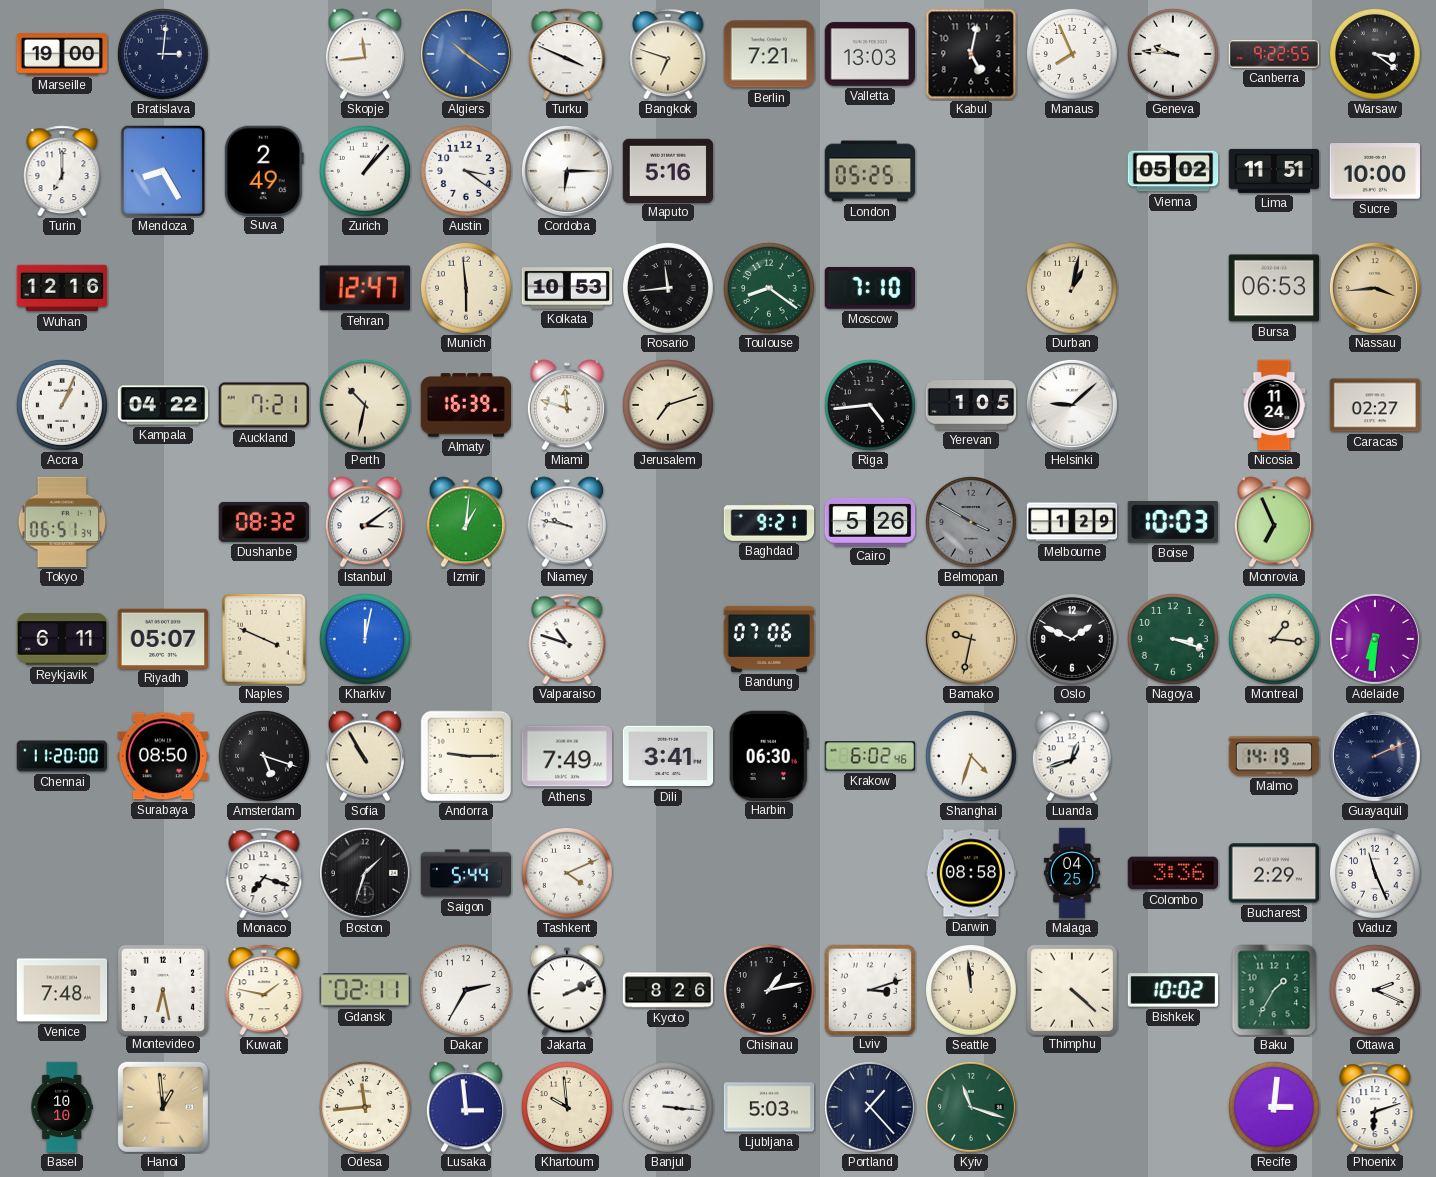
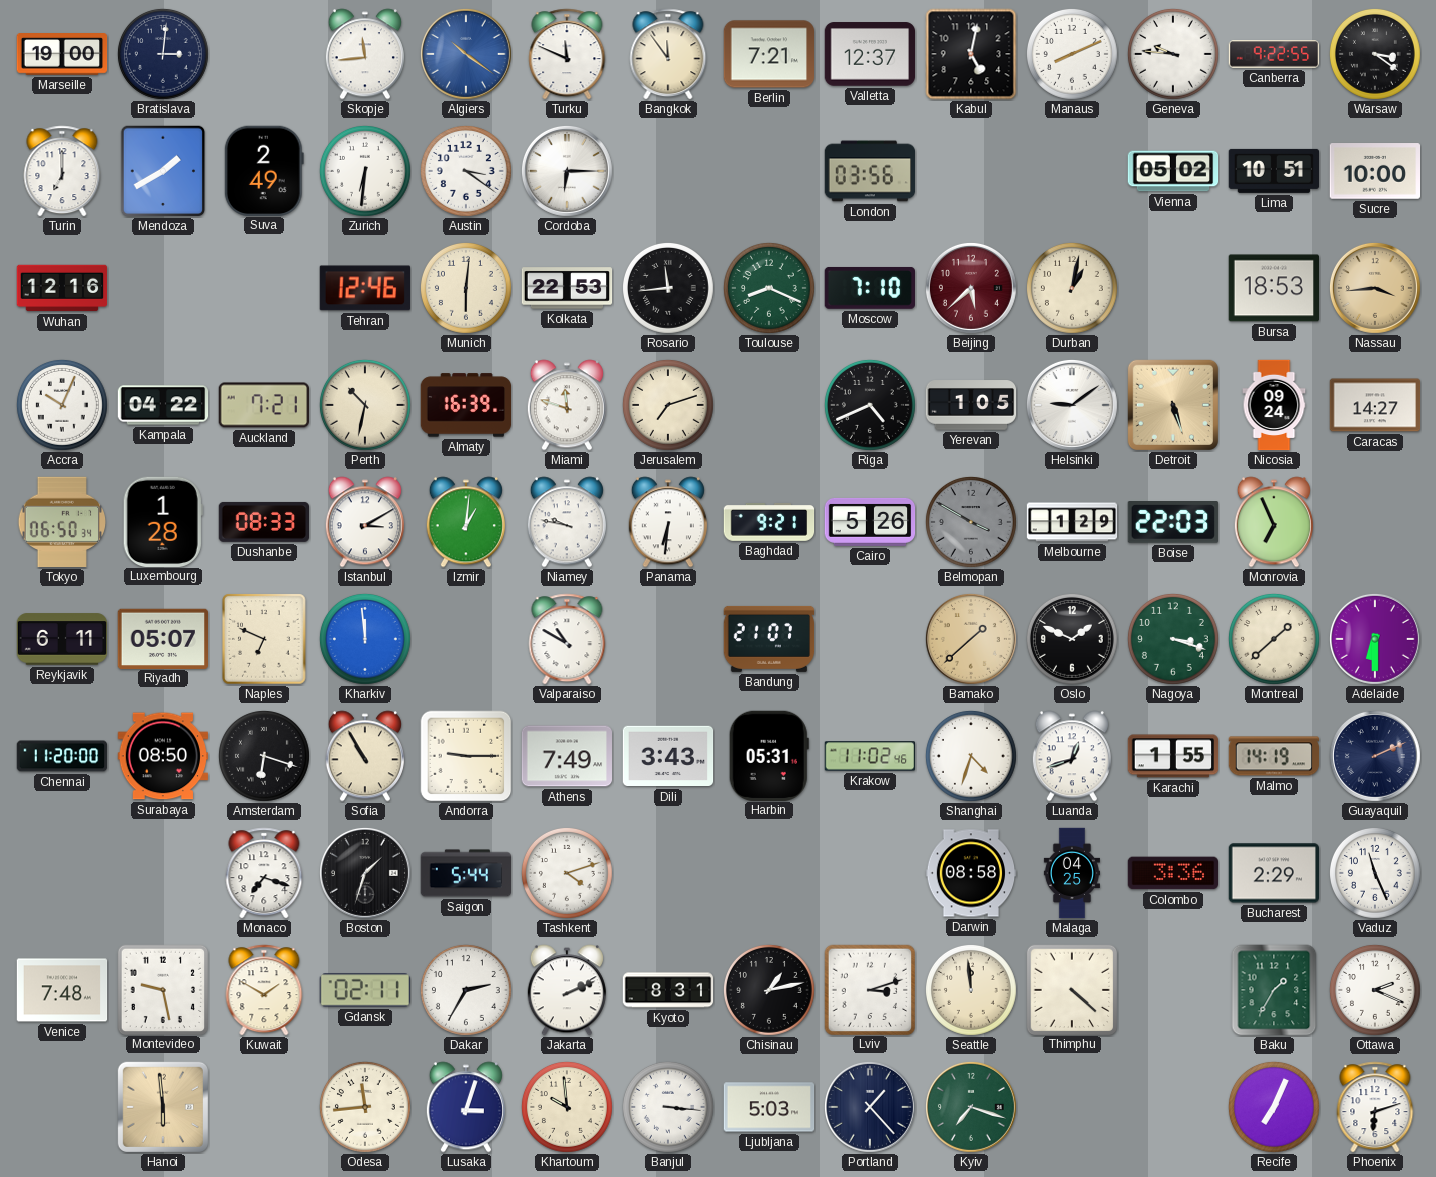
Turku: 3:49 -> 11:49
Bangkok: 6:48 -> 11:54
Valletta: 13:03 -> 12:37
Manaus: 7:56 -> 8:11
Mendoza: 8:25 -> 1:40
Zurich: 1:07 -> 6:31
Maputo: 5:16 -> none
London: 05:25 -> 03:56
Lima: 11:51 -> 10:51
Tehran: 12:47 -> 12:46
Munich: 5:59 -> 6:01
Kolkata: 10:53 -> 22:53
Toulouse: 8:21 -> 8:19
Beijing: none -> 5:38
Bursa: 06:53 -> 18:53
Accra: 1:04 -> 10:04
Riga: 4:44 -> 4:41
Helsinki: 9:08 -> 9:09
Detroit: none -> 5:27
Nicosia: 11:24 -> 09:24
Caracas: 02:27 -> 14:27
Tokyo: 06:51 -> 06:50
Luxembourg: none -> 1:28
Dushanbe: 08:32 -> 08:33
Istanbul: 3:09 -> 3:10
Panama: none -> 6:31
Boise: 10:03 -> 22:03
Naples: 3:49 -> 6:49
Kharkiv: 12:02 -> 11:59
Valparaiso: 10:48 -> 10:50
Bandung: 07:06 -> 21:07
Bamako: 9:32 -> 1:38
Montreal: 1:16 -> 1:38
Adelaide: 6:31 -> 6:30
Amsterdam: 5:18 -> 6:18
Dili: 3:41 -> 3:43
Harbin: 06:30 -> 05:31
Krakow: 6:02 -> 11:02
Karachi: none -> 1:55
Tashkent: 4:11 -> 4:12
Montevideo: 6:28 -> 9:28
Kuwait: 1:47 -> 1:50
Kyoto: 8:26 -> 8:31
Bishkek: 10:02 -> none
Basel: 10:10 -> none
Hanoi: 12:59 -> 5:59
Lusaka: 2:59 -> 3:03
Kyiv: 11:18 -> 7:18
Recife: 3:01 -> 7:04
